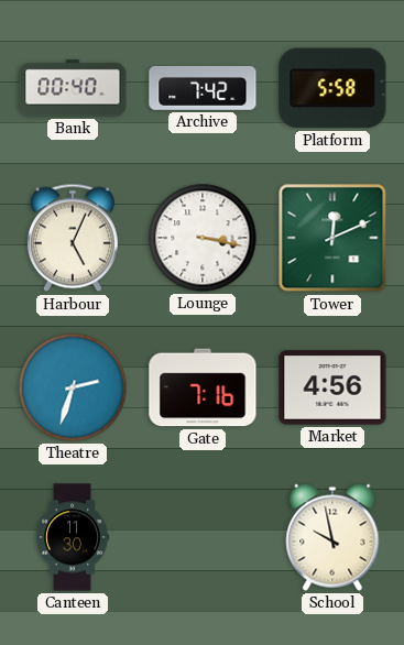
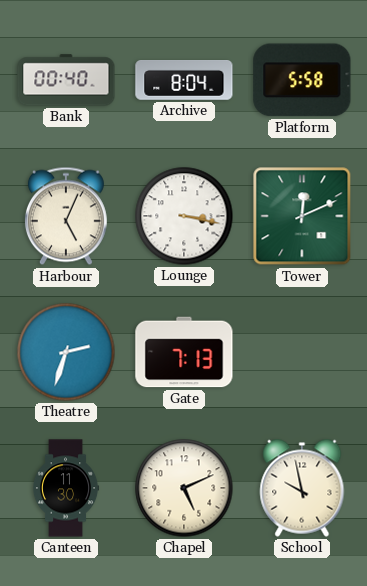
Archive: 7:42 -> 8:04
Gate: 7:16 -> 7:13
Market: 4:56 -> none
Chapel: none -> 5:11
